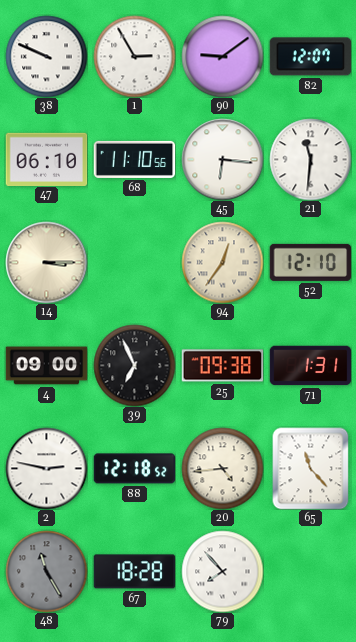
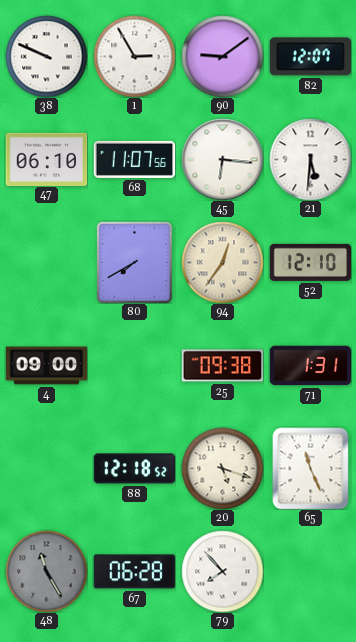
68: 11:10 -> 11:07
21: 11:31 -> 5:31
14: 3:15 -> none
80: none -> 7:40
39: 6:56 -> none
2: 2:47 -> none
20: 4:44 -> 5:18
65: 11:23 -> 11:26
67: 18:28 -> 06:28
